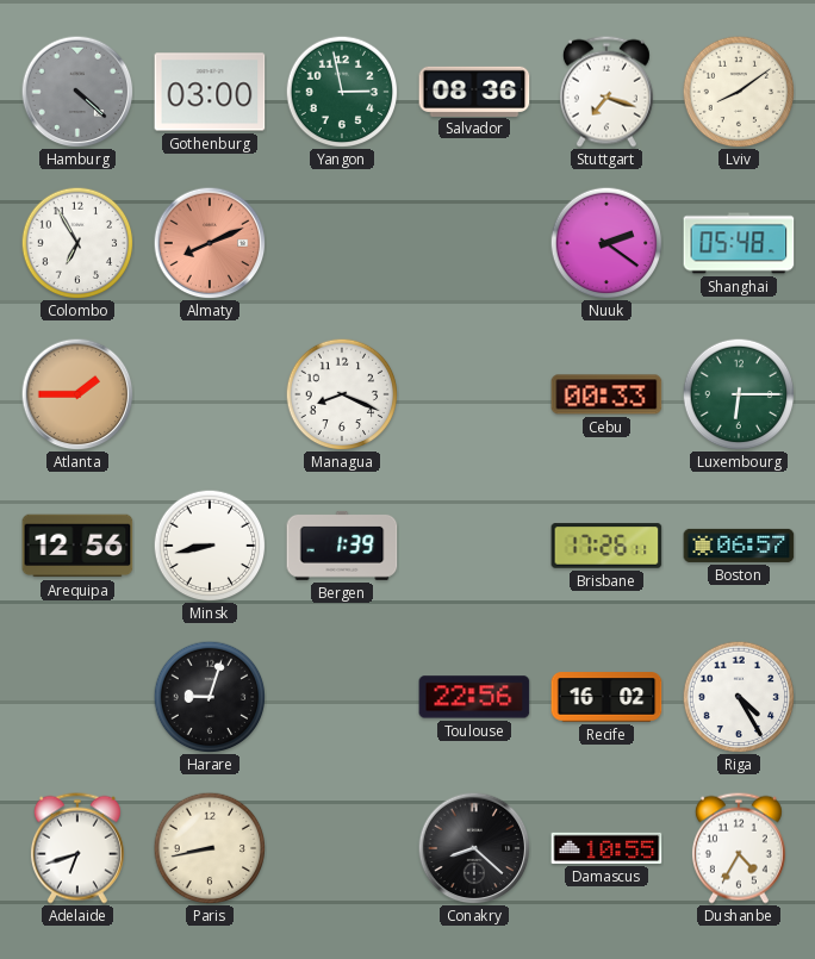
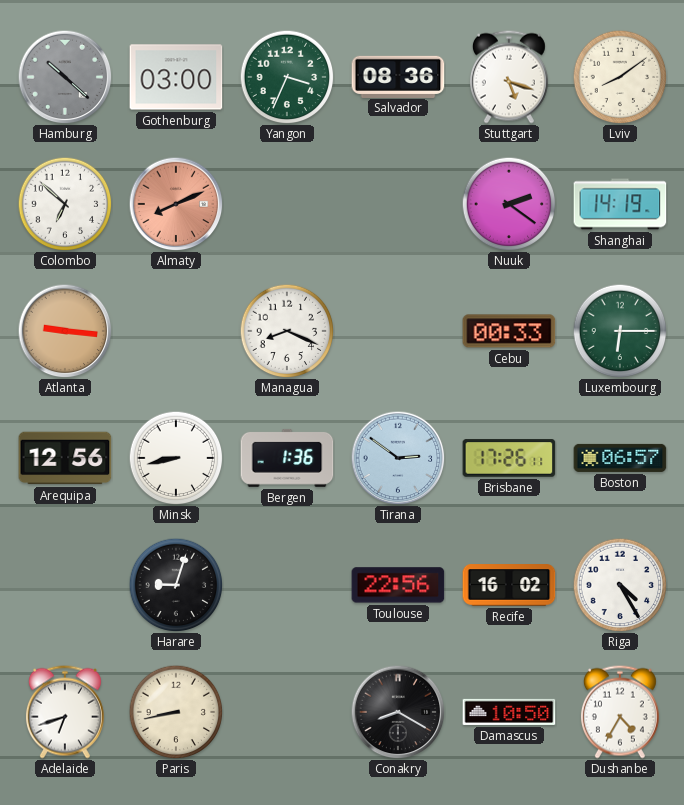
Hamburg: 4:22 -> 10:22
Yangon: 2:58 -> 3:34
Stuttgart: 7:18 -> 5:18
Colombo: 6:55 -> 6:52
Shanghai: 05:48 -> 14:19
Atlanta: 1:45 -> 9:16
Bergen: 1:39 -> 1:36
Tirana: none -> 2:51
Conakry: 8:22 -> 8:20
Damascus: 10:55 -> 10:50
